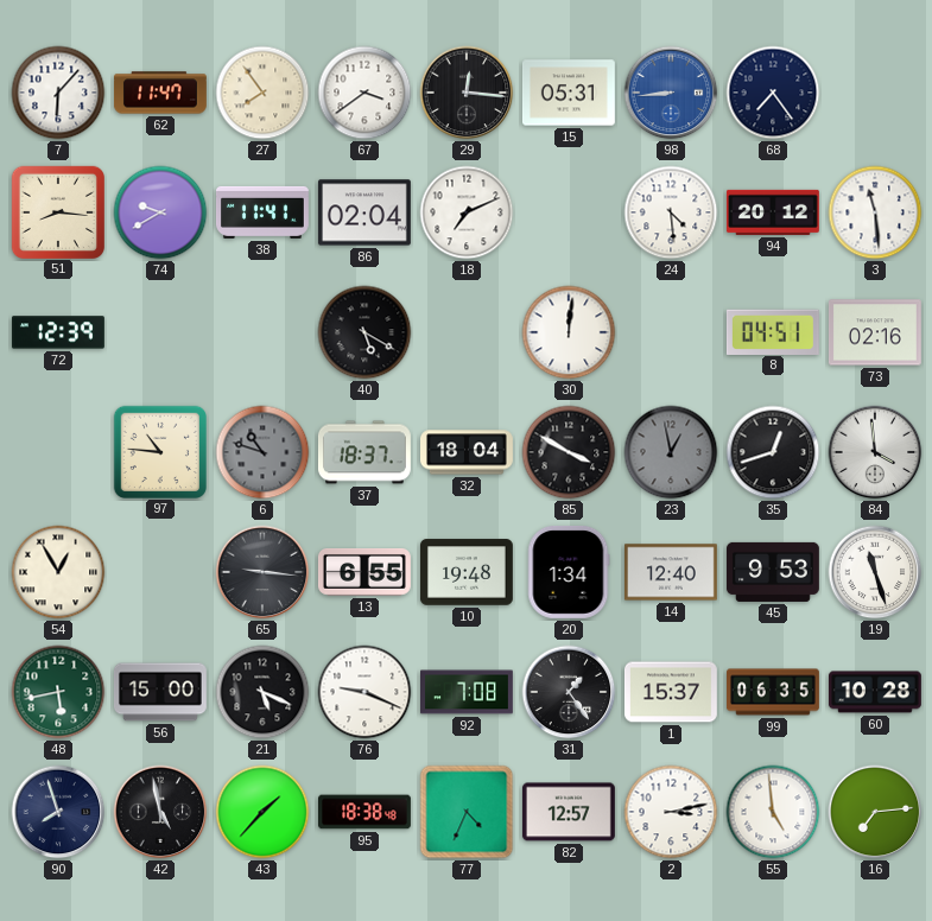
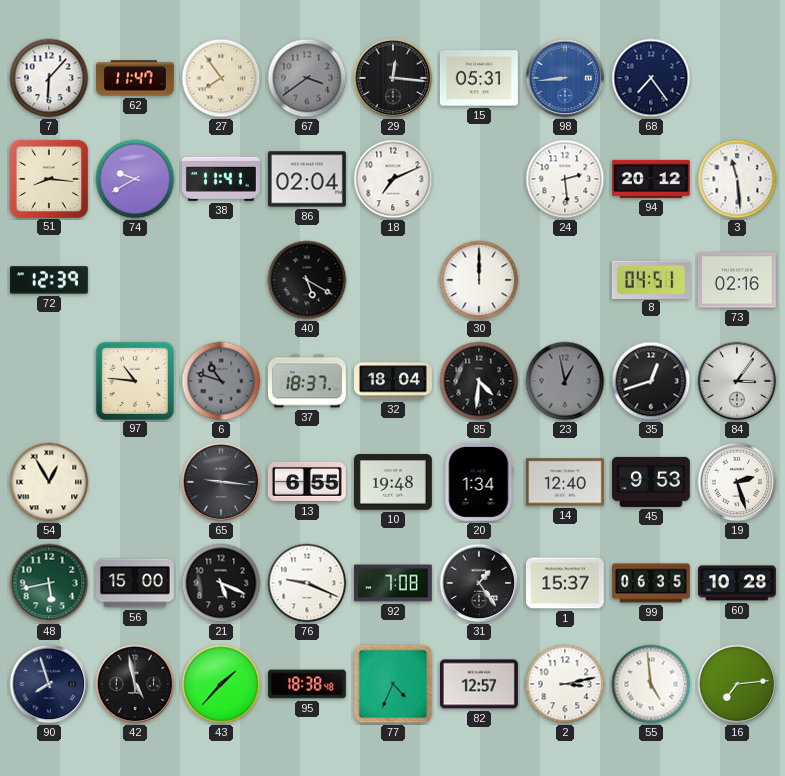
67 dial: white -> grey
24: 4:29 -> 2:29
30: 12:01 -> 12:00
85: 3:50 -> 4:31
84: 3:59 -> 3:06
19: 11:27 -> 2:27
